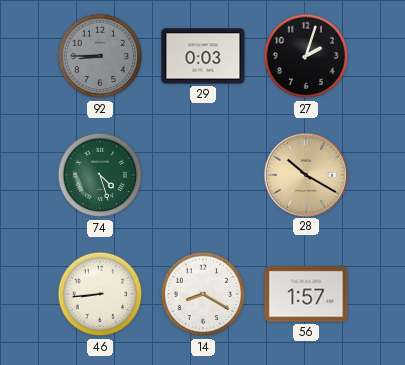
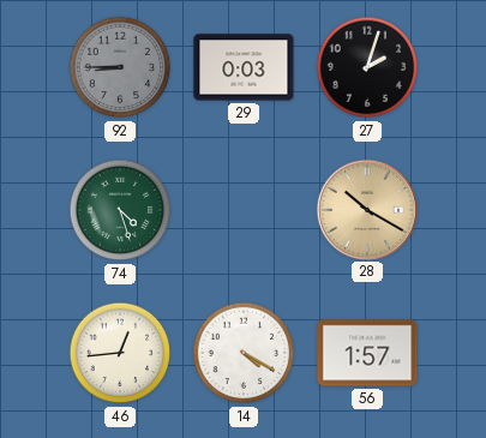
46: 8:44 -> 12:44
14: 8:20 -> 4:20
